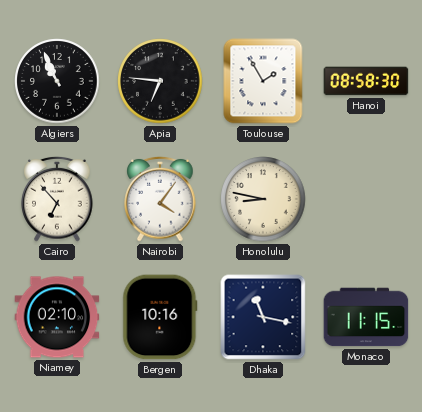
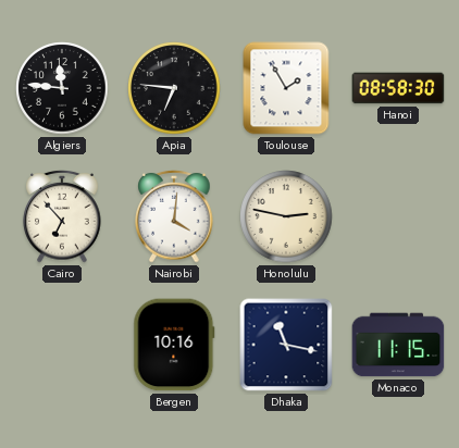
Algiers: 10:56 -> 11:46
Nairobi: 4:06 -> 4:01
Honolulu: 8:47 -> 2:47
Niamey: 02:10 -> none
